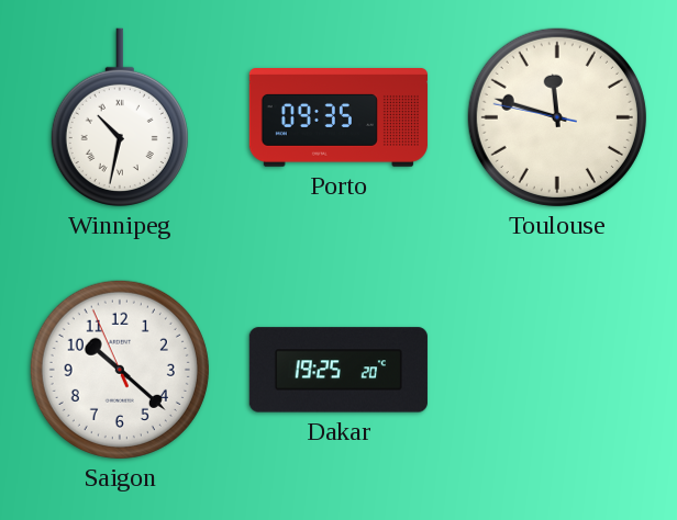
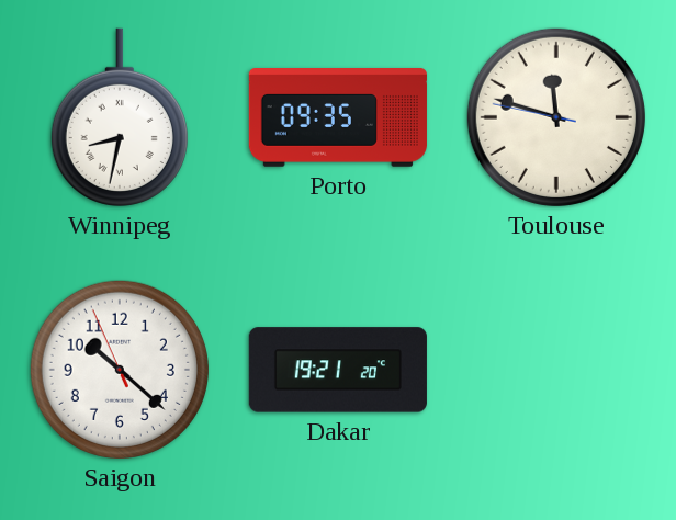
Winnipeg: 10:32 -> 8:32
Dakar: 19:25 -> 19:21
